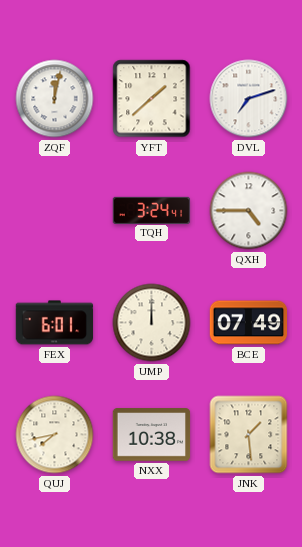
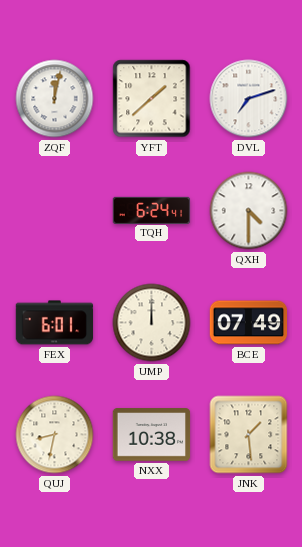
TQH: 3:24 -> 6:24
QXH: 4:45 -> 4:30
QUJ: 7:43 -> 8:32
